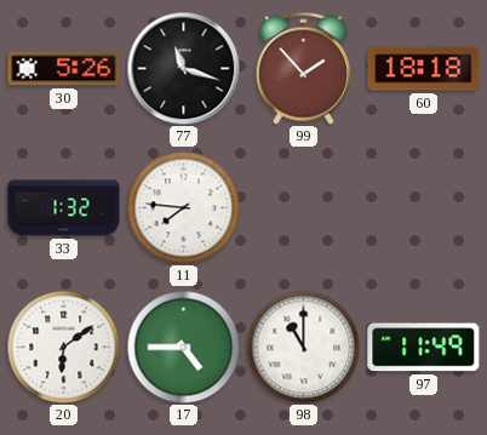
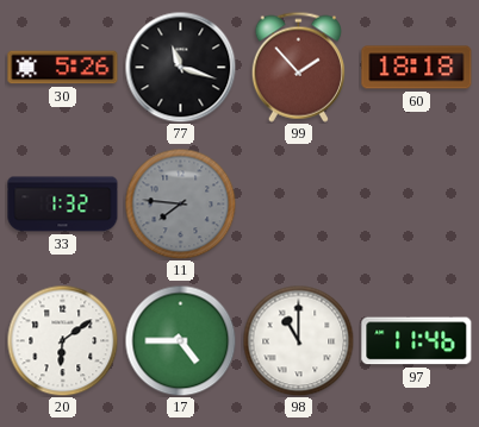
11 dial: white -> grey
97: 11:49 -> 11:46
